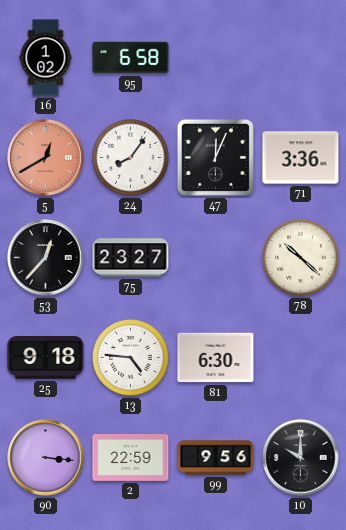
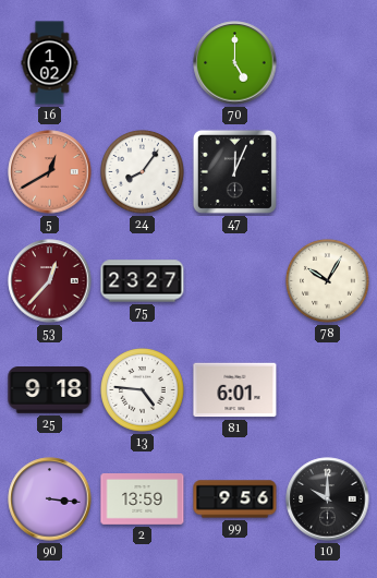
95: 6:58 -> none
70: none -> 5:00
71: 3:36 -> none
53 dial: black -> burgundy
78: 10:22 -> 10:05
81: 6:30 -> 6:01
2: 22:59 -> 13:59
